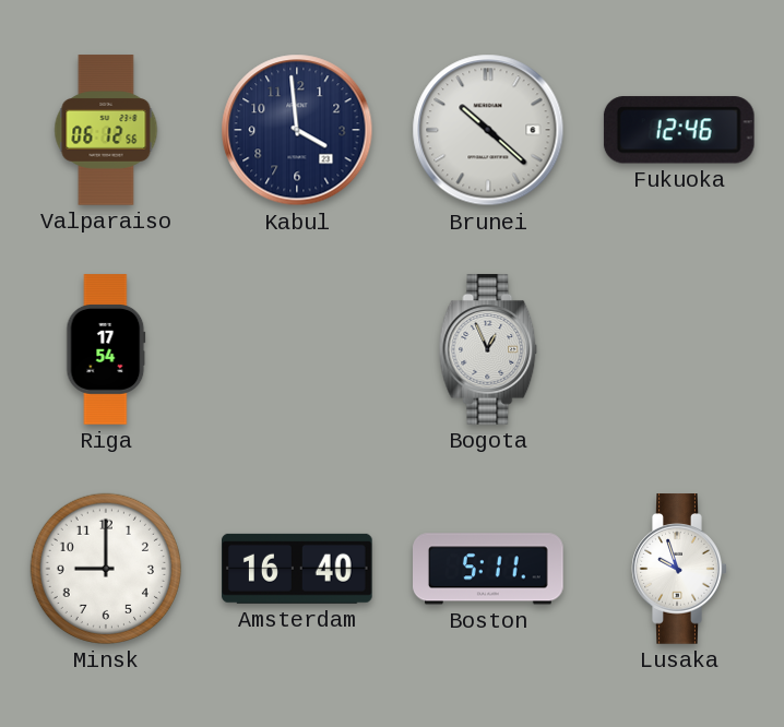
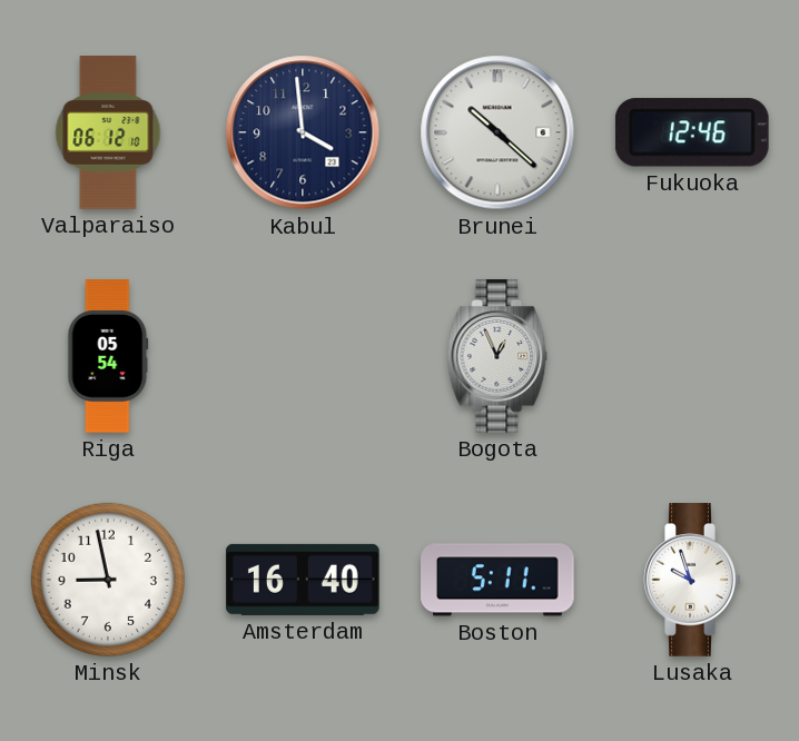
Valparaiso: 06:12:56 -> 06:12:10
Riga: 17:54 -> 05:54
Minsk: 9:00 -> 8:58
